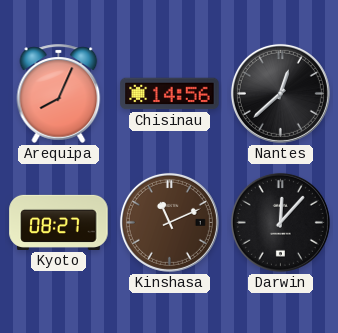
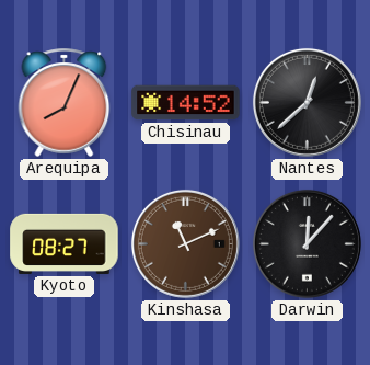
Chisinau: 14:56 -> 14:52
